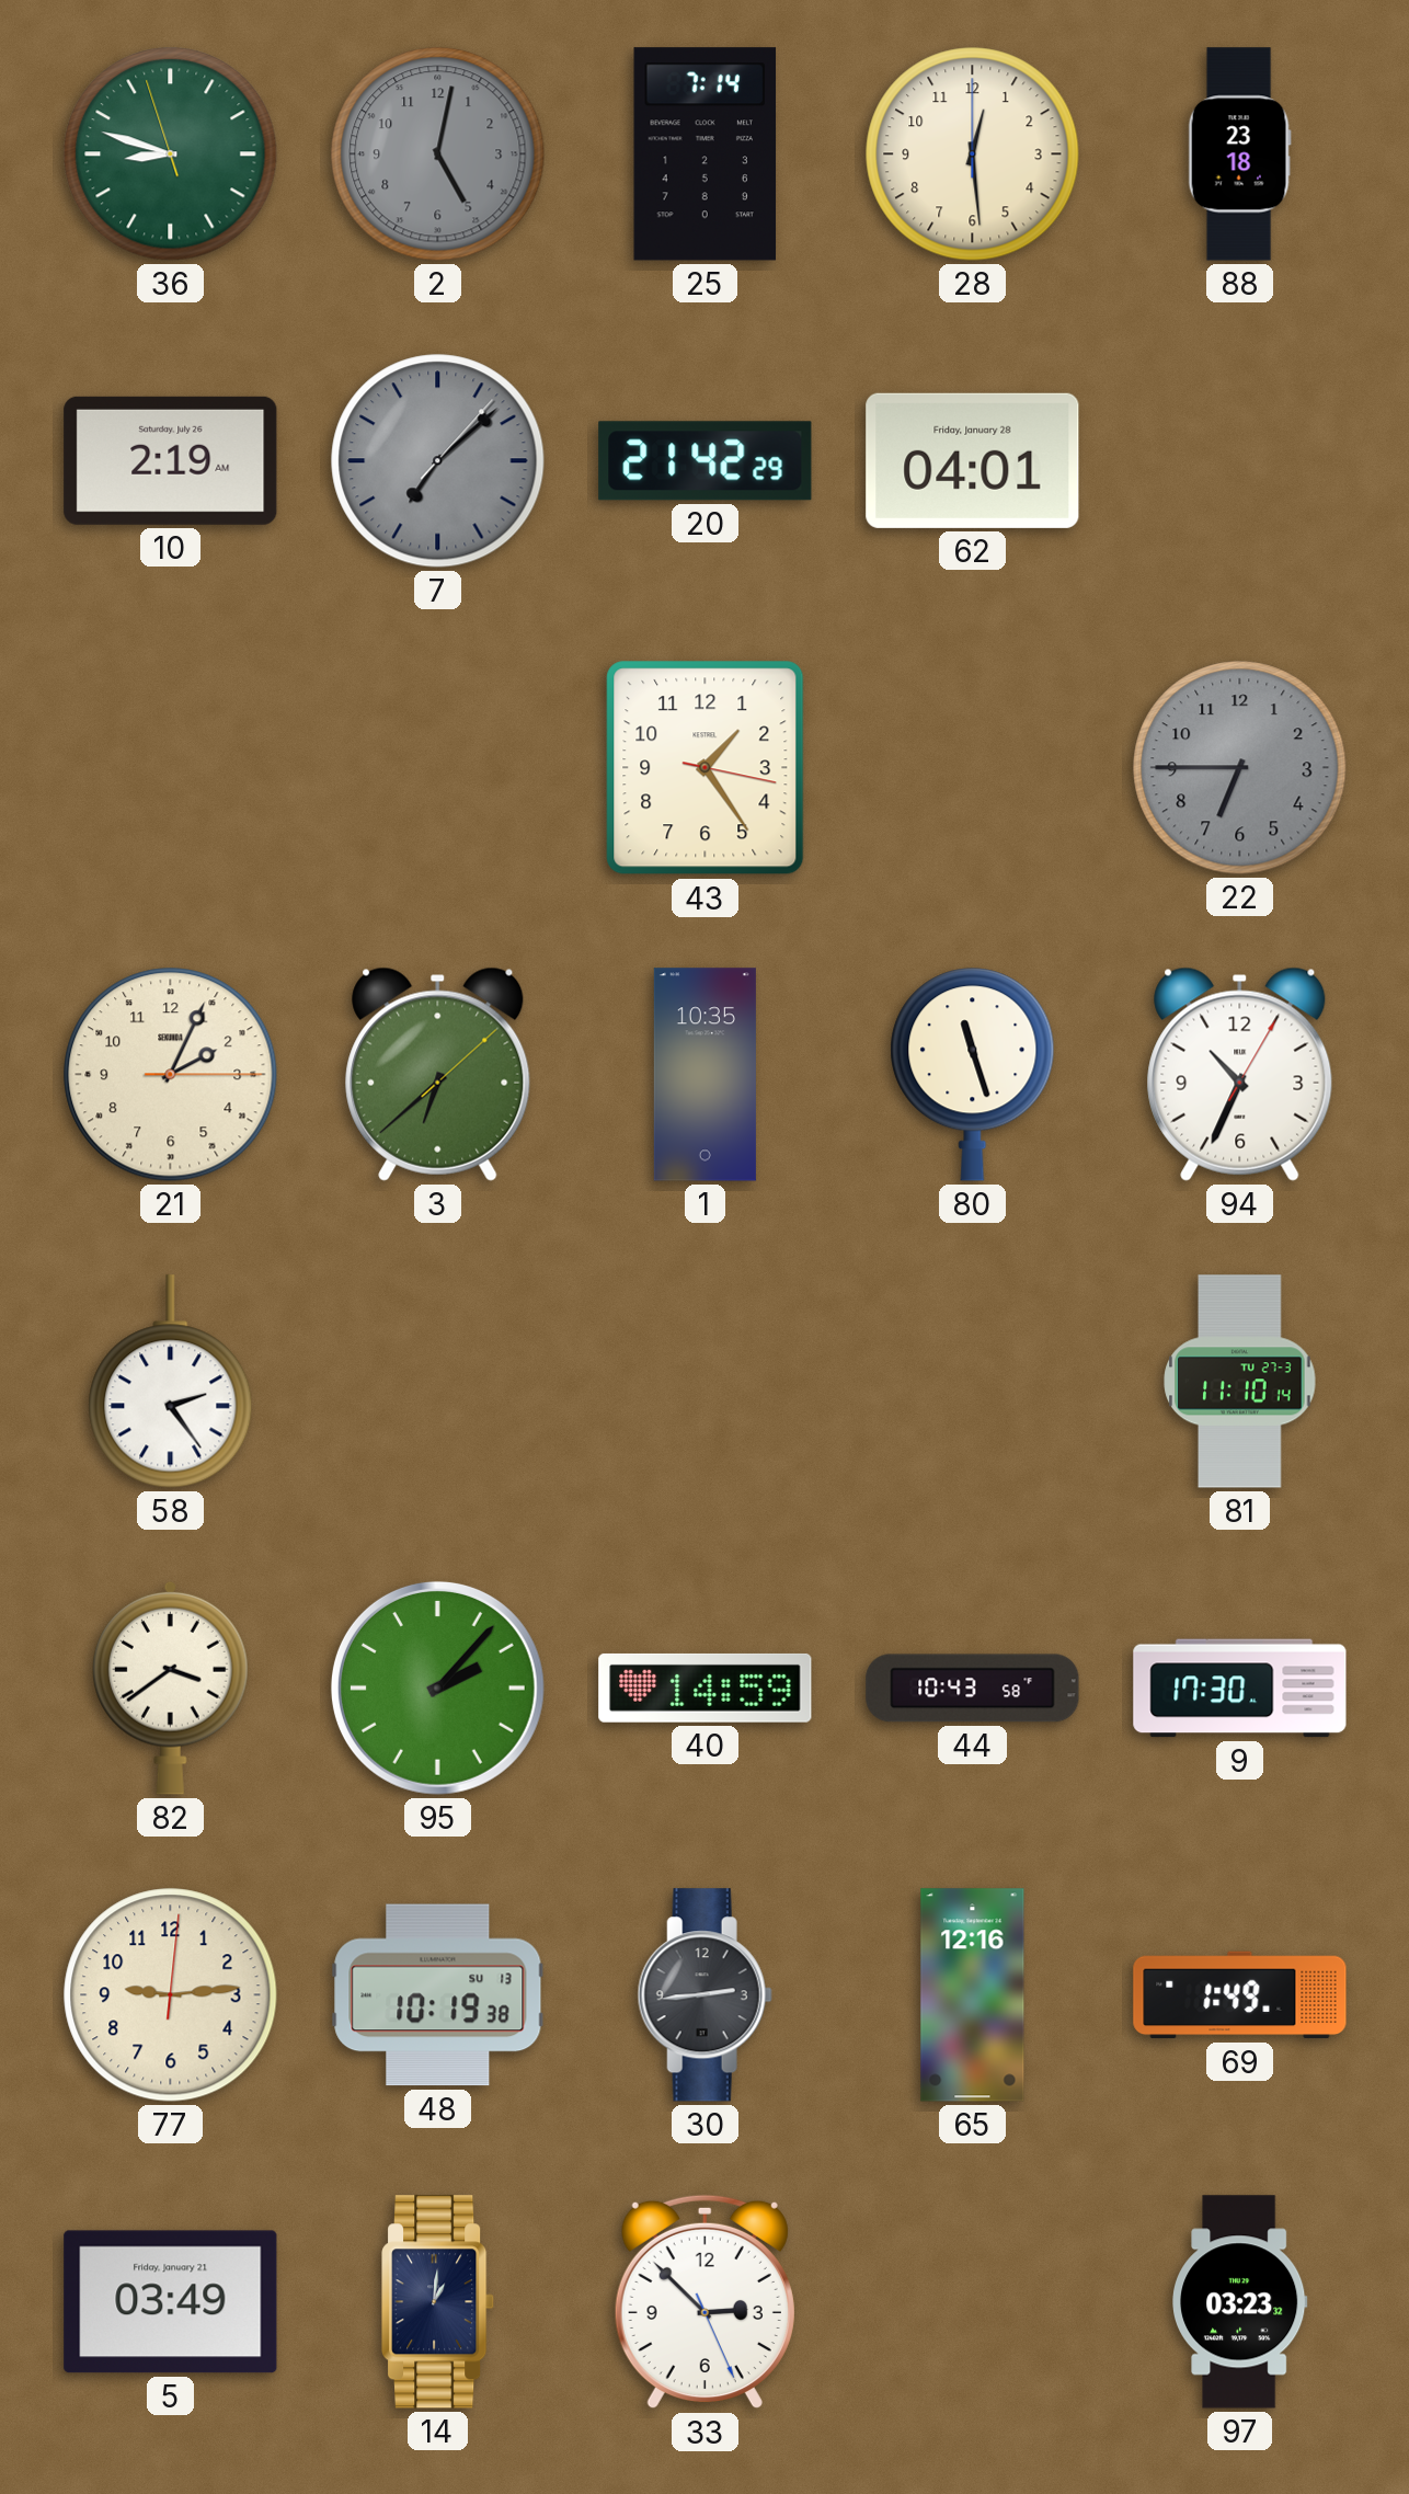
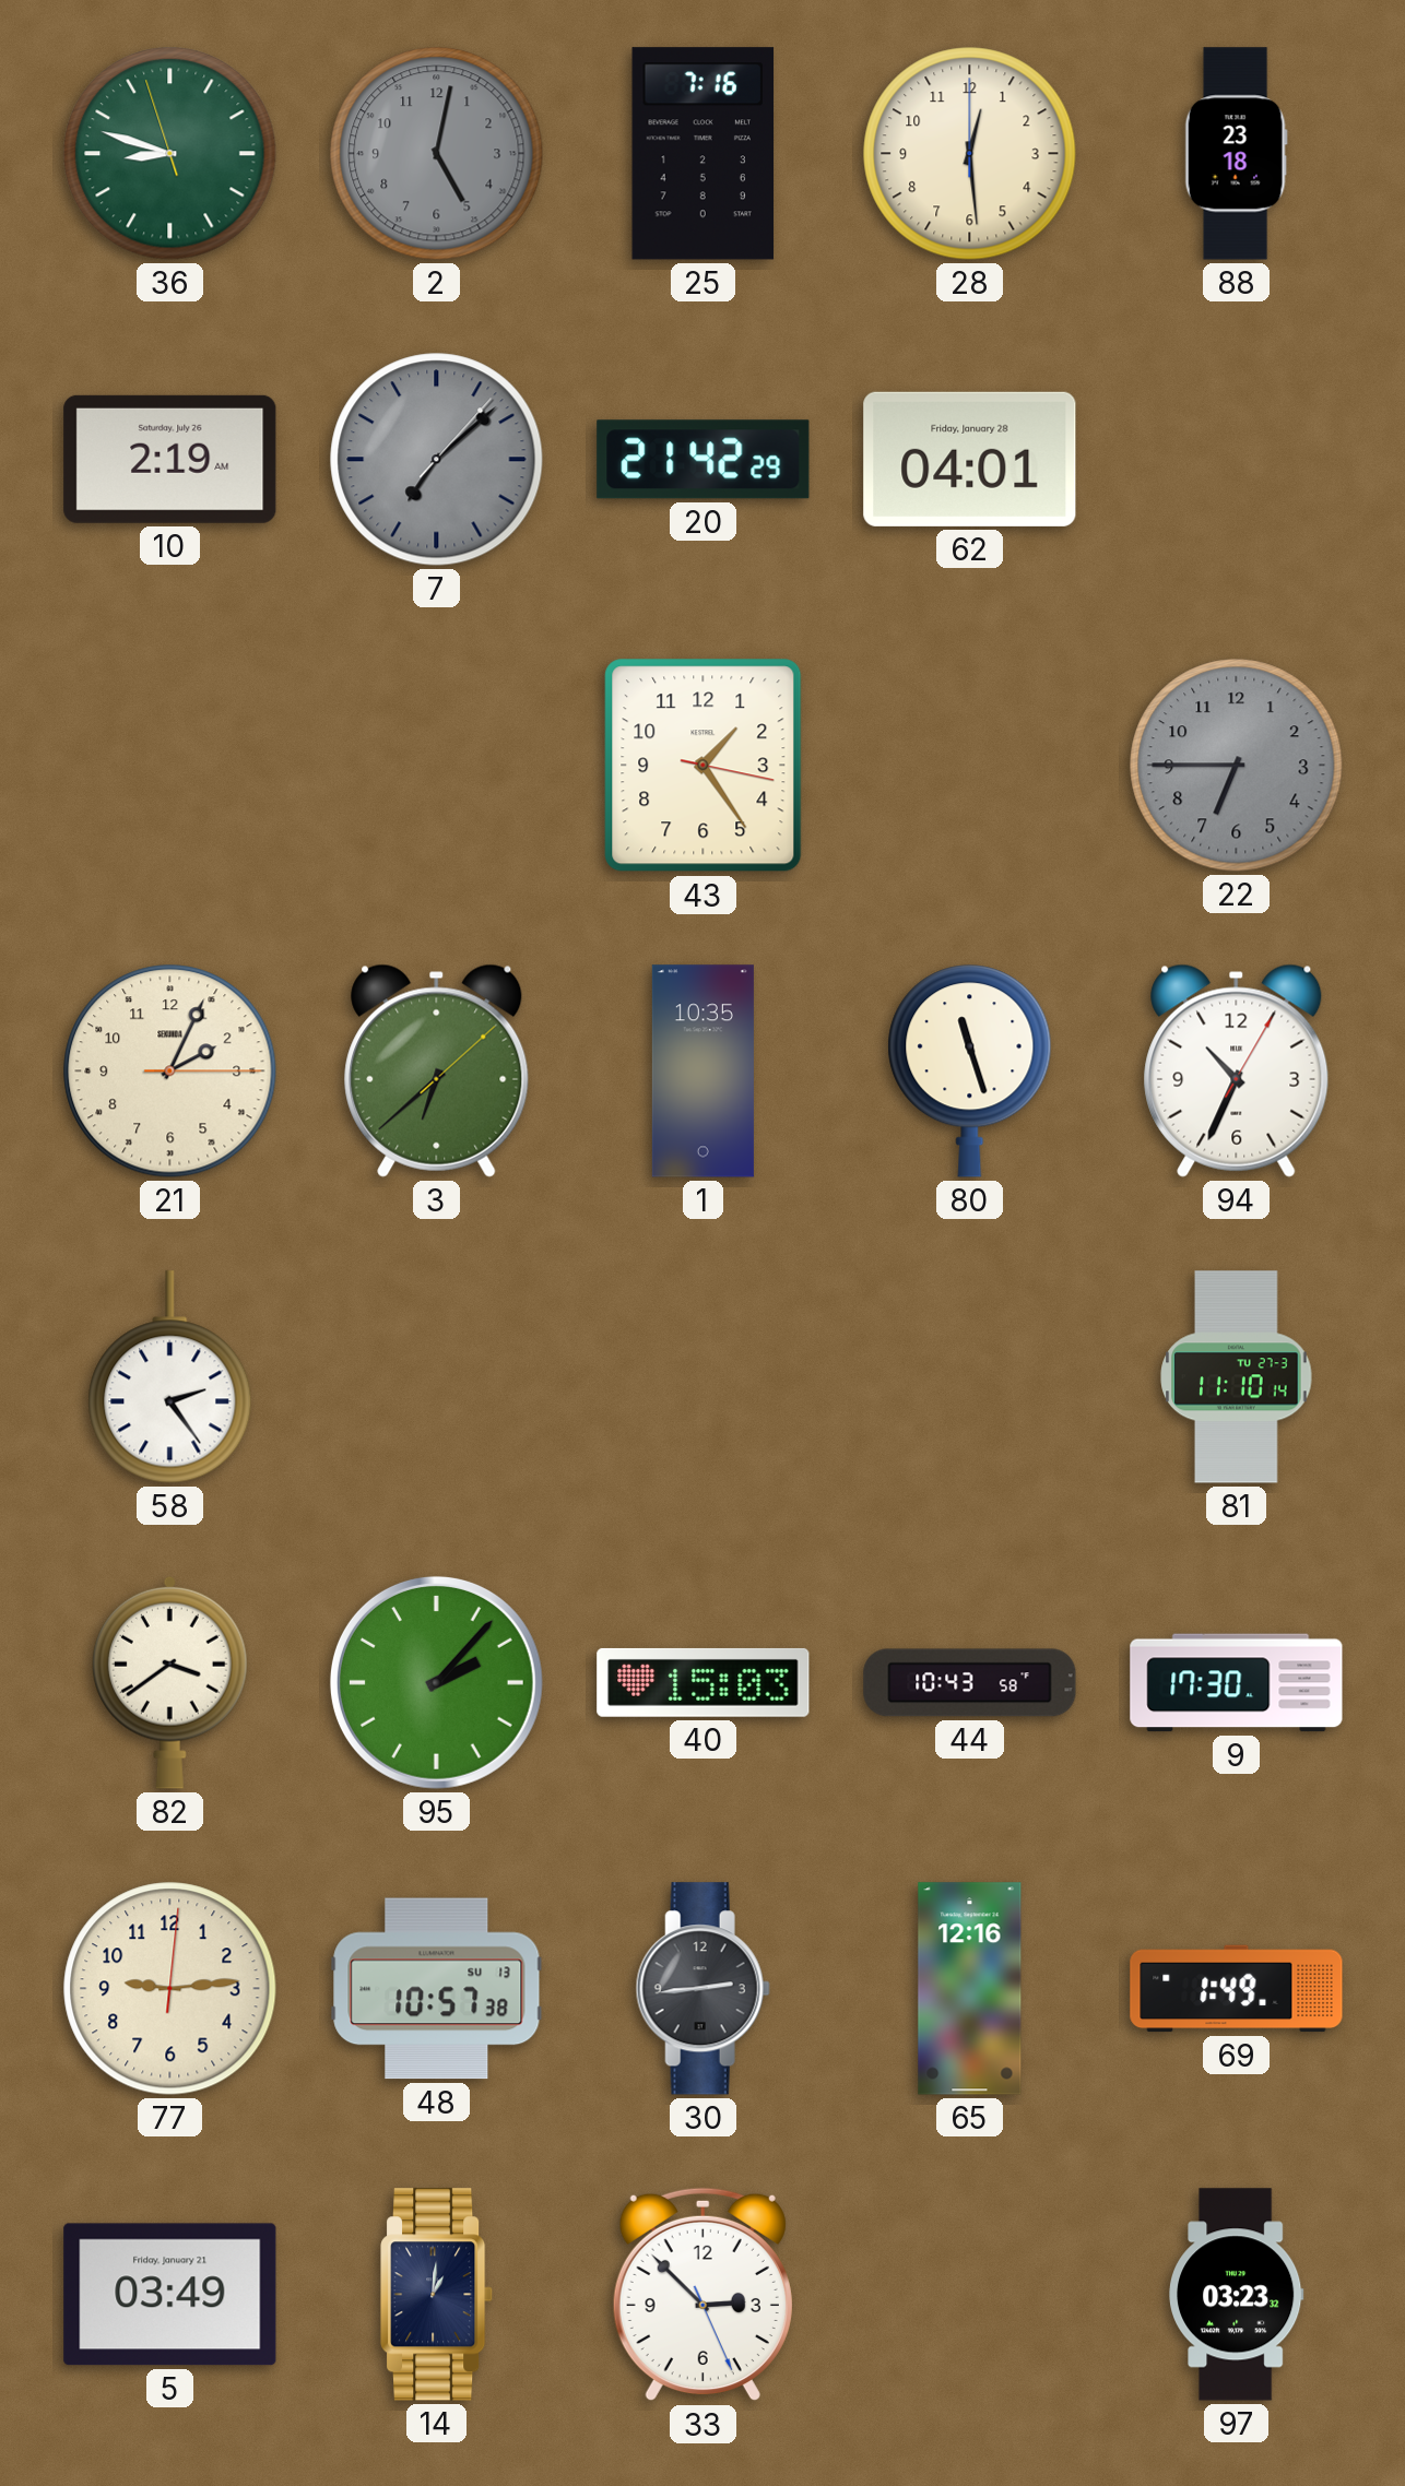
25: 7:14 -> 7:16
40: 14:59 -> 15:03
48: 10:19 -> 10:57
